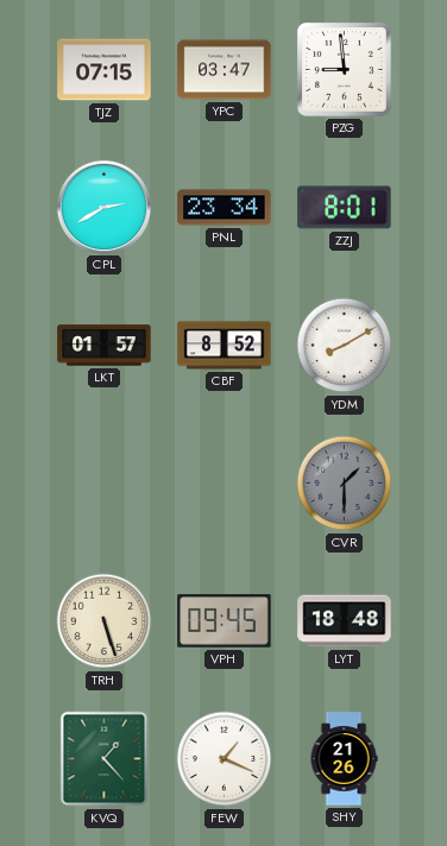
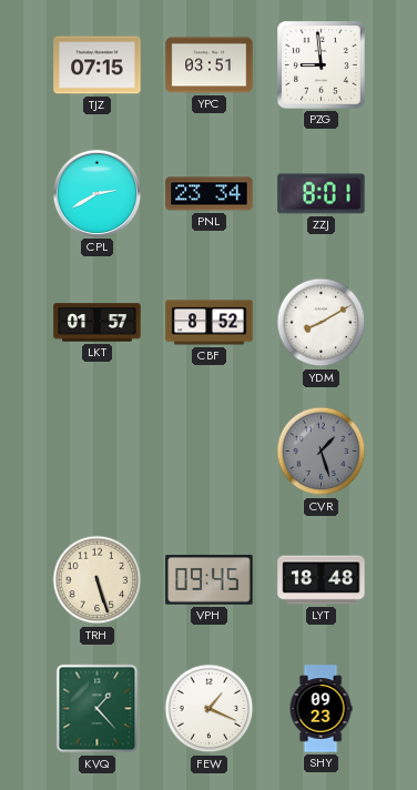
YPC: 03:47 -> 03:51
CVR: 1:30 -> 1:27
SHY: 21:26 -> 09:23
